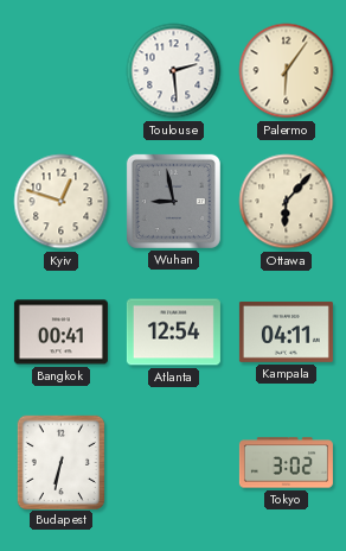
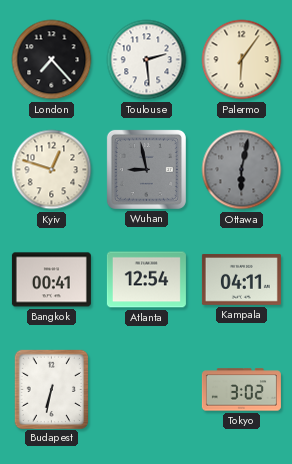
London: none -> 7:23
Ottawa: 6:07 -> 6:02
Ottawa dial: cream -> grey
